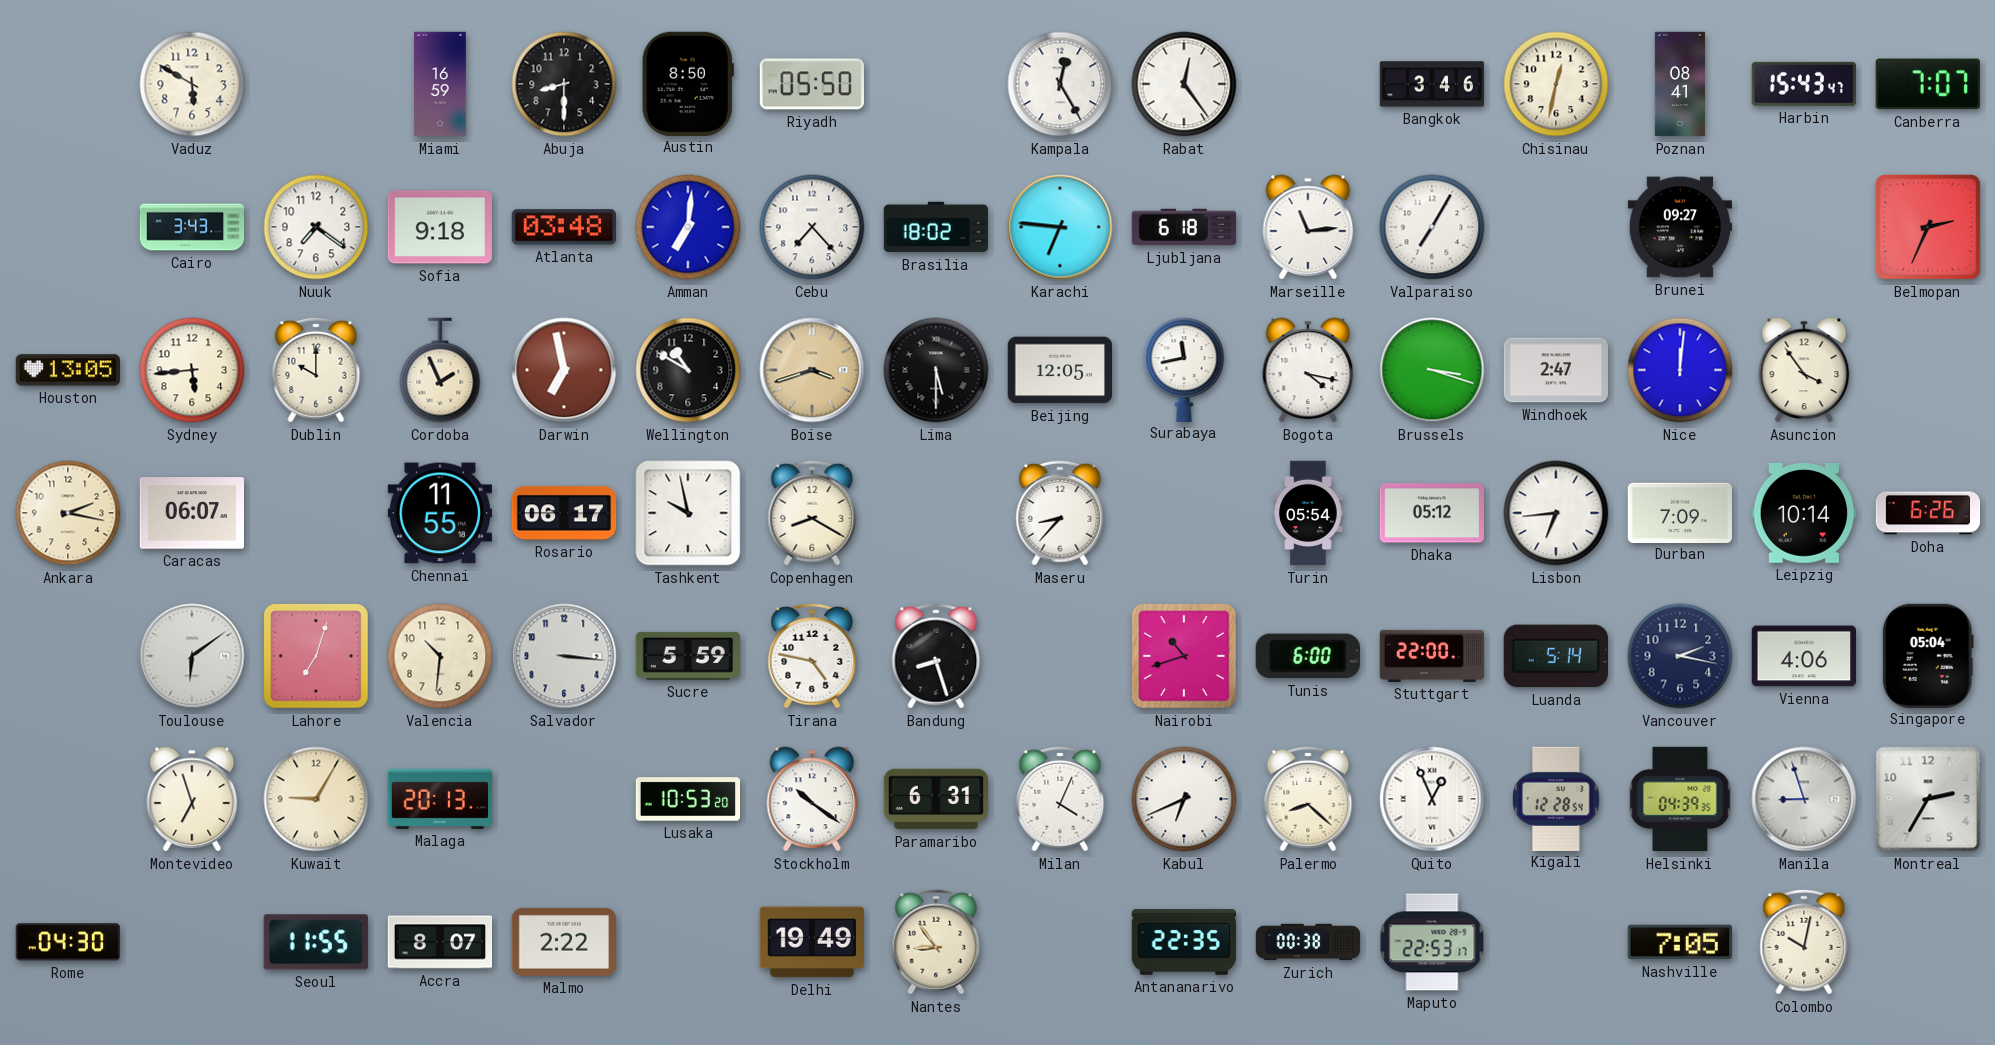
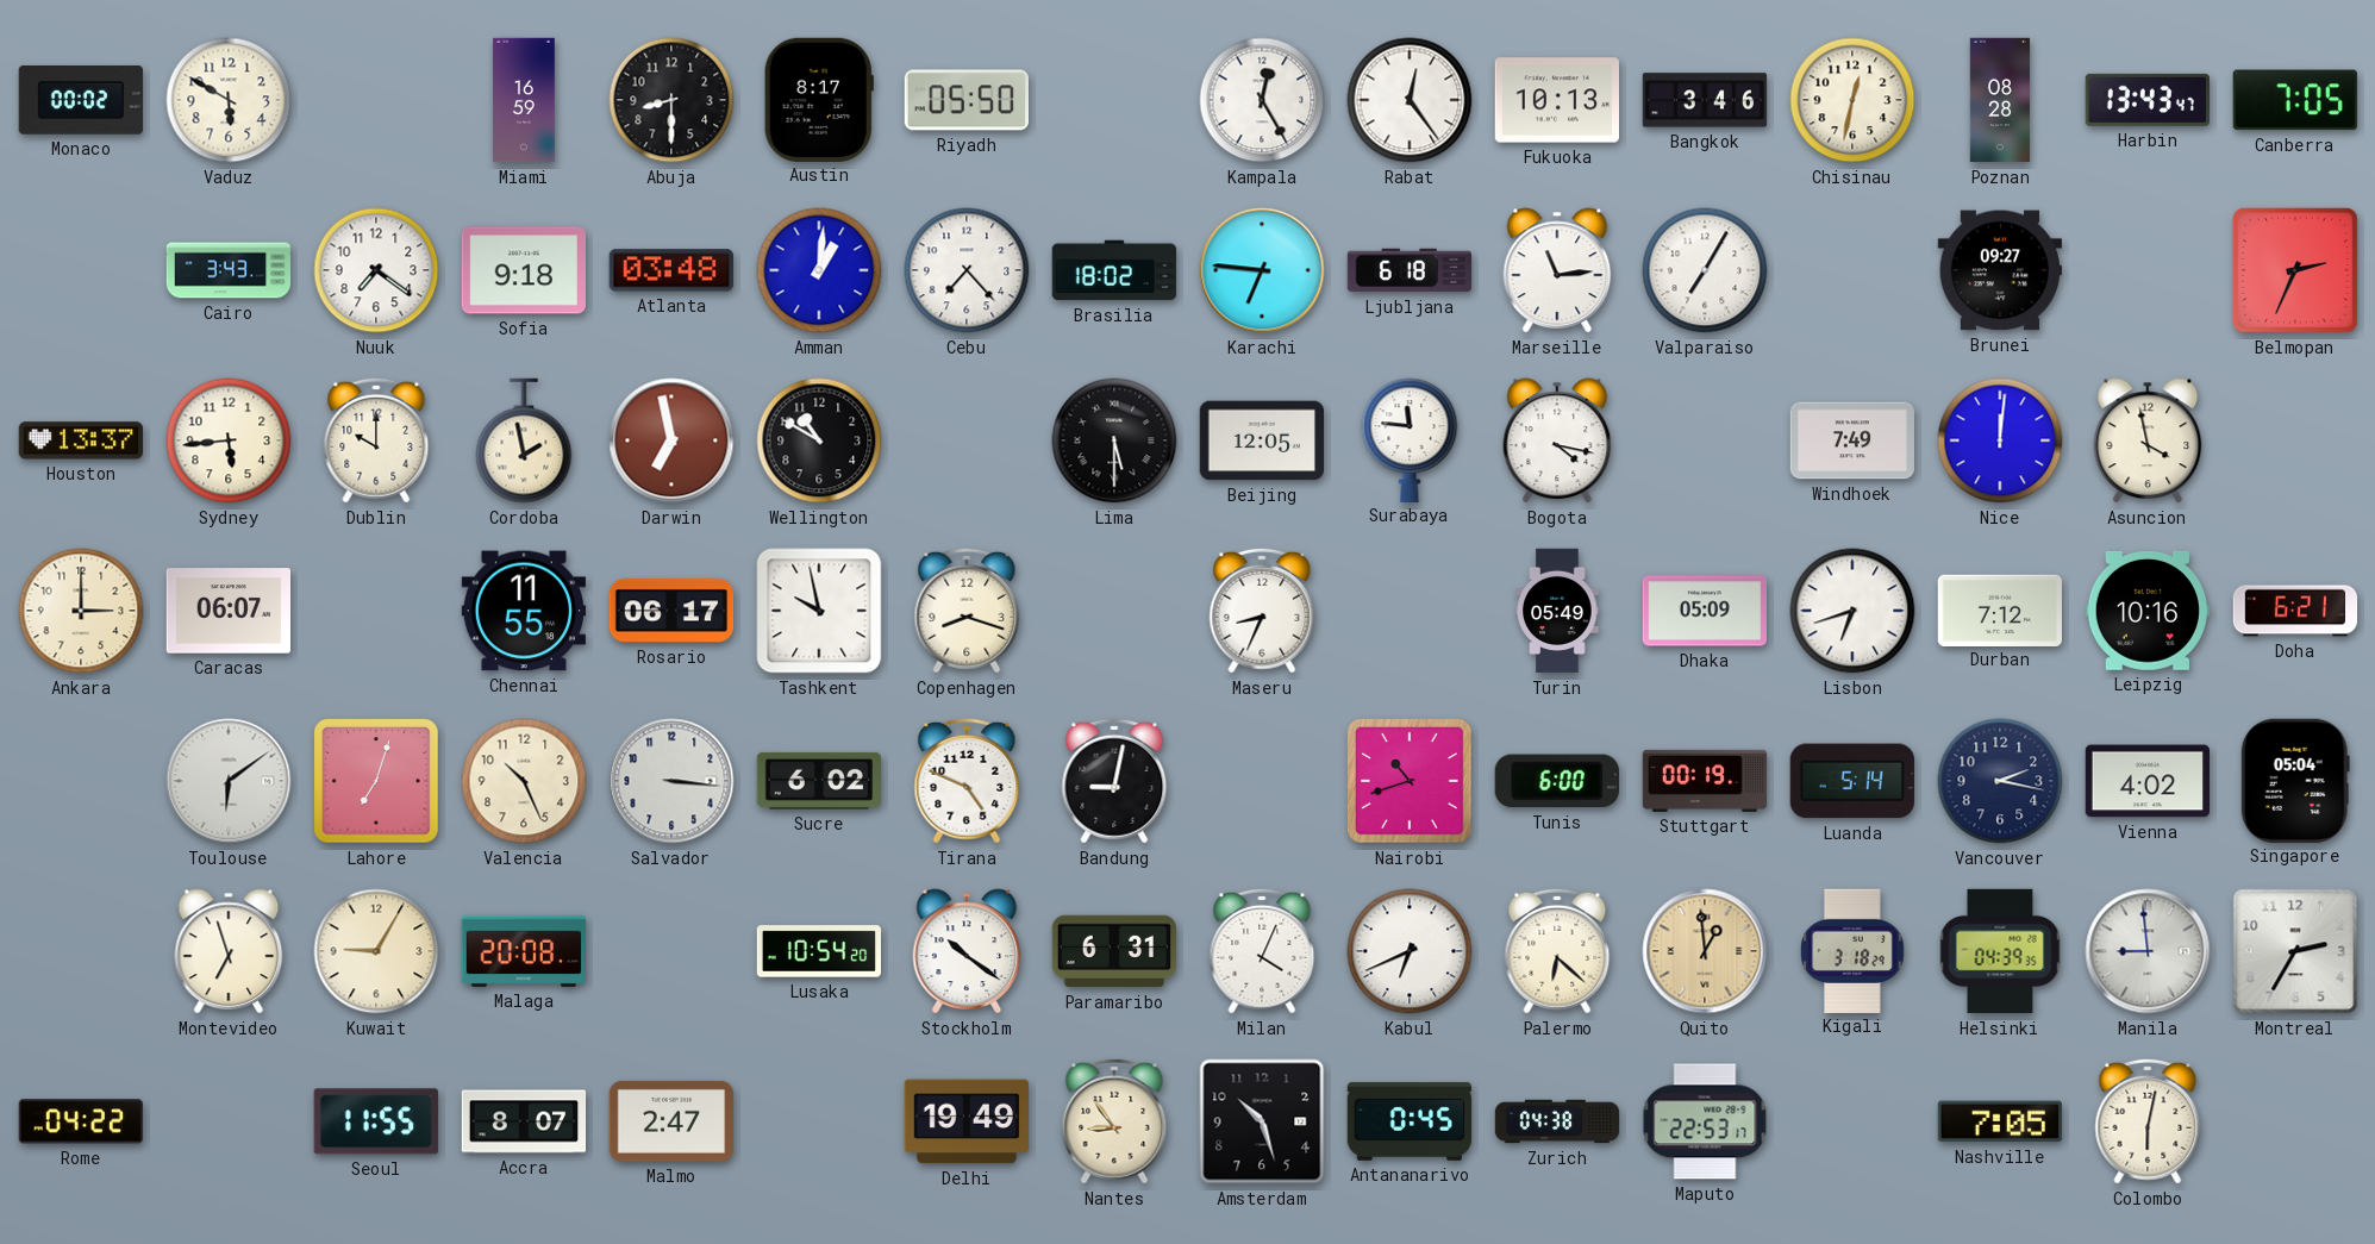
Monaco: none -> 00:02
Austin: 8:50 -> 8:17
Fukuoka: none -> 10:13
Poznan: 08:41 -> 08:28
Harbin: 15:43 -> 13:43
Canberra: 7:07 -> 7:05
Amman: 7:01 -> 1:01
Houston: 13:05 -> 13:37
Cordoba: 1:56 -> 1:58
Boise: 3:42 -> none
Surabaya: 11:43 -> 11:46
Brussels: 3:18 -> none
Windhoek: 2:47 -> 7:49
Asuncion: 3:54 -> 3:58
Ankara: 2:17 -> 3:00
Copenhagen: 8:20 -> 8:18
Maseru: 8:37 -> 8:34
Turin: 05:54 -> 05:49
Dhaka: 05:12 -> 05:09
Lisbon: 6:44 -> 6:42
Durban: 7:09 -> 7:12
Leipzig: 10:14 -> 10:16
Doha: 6:26 -> 6:21
Valencia: 10:31 -> 10:26
Sucre: 5:59 -> 6:02
Tirana: 4:47 -> 4:49
Bandung: 8:27 -> 9:02
Stuttgart: 22:00 -> 00:19
Vienna: 4:06 -> 4:02
Malaga: 20:13 -> 20:08
Lusaka: 10:53 -> 10:54
Palermo: 8:22 -> 6:22
Quito: 12:56 -> 12:59
Quito dial: white -> champagne
Kigali: 12:28 -> 3:18
Manila: 8:57 -> 8:59
Rome: 04:30 -> 04:22
Malmo: 2:22 -> 2:47
Amsterdam: none -> 10:27
Antananarivo: 22:35 -> 0:45
Zurich: 00:38 -> 04:38
Colombo: 10:02 -> 6:02
